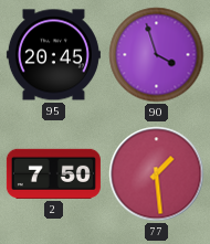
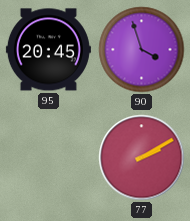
2: 7:50 -> none
77: 1:29 -> 2:10
